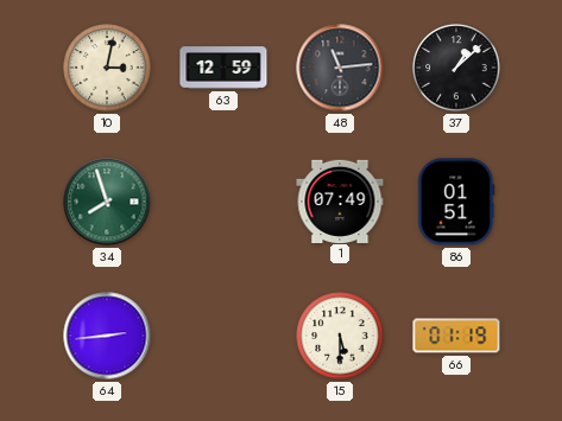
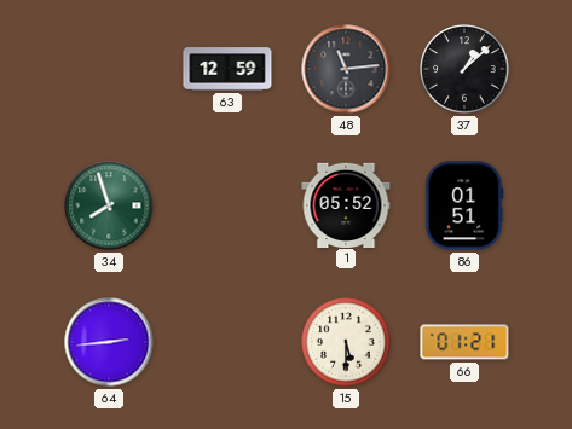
10: 3:02 -> none
1: 07:49 -> 05:52
66: 01:19 -> 01:21
